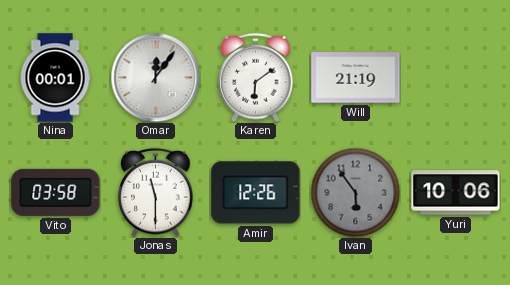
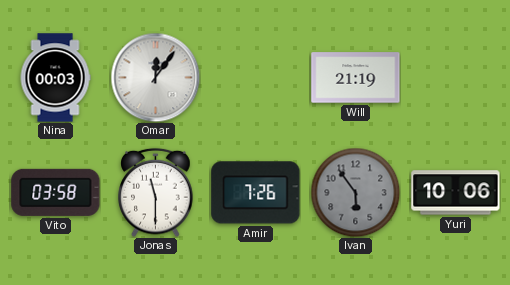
Nina: 00:01 -> 00:03
Karen: 6:09 -> none
Amir: 12:26 -> 7:26
